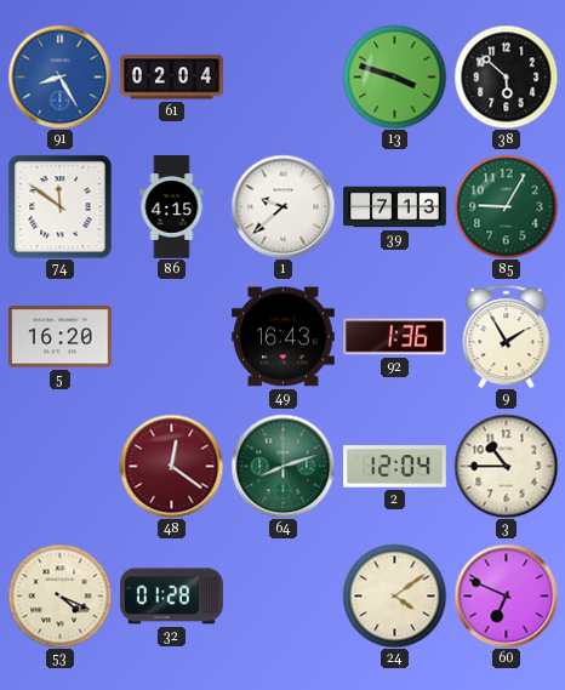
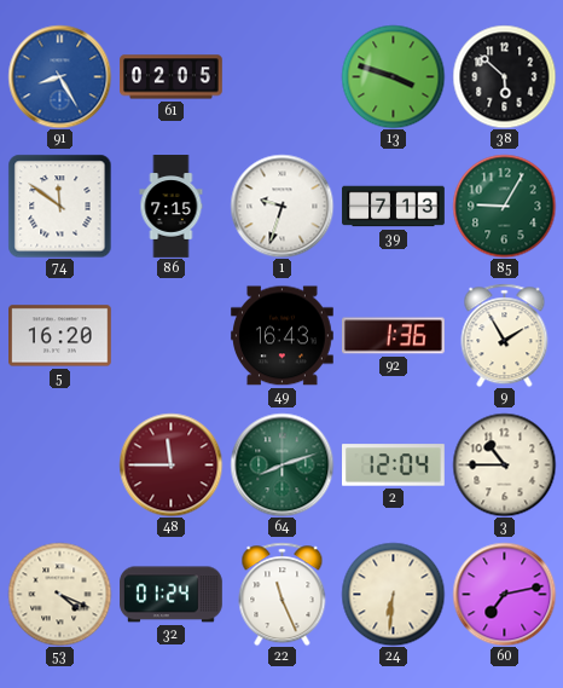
61: 02:04 -> 02:05
86: 4:15 -> 7:15
1: 9:38 -> 9:33
48: 12:21 -> 11:45
32: 01:28 -> 01:24
22: none -> 11:26
24: 4:09 -> 6:31
60: 6:49 -> 7:13
